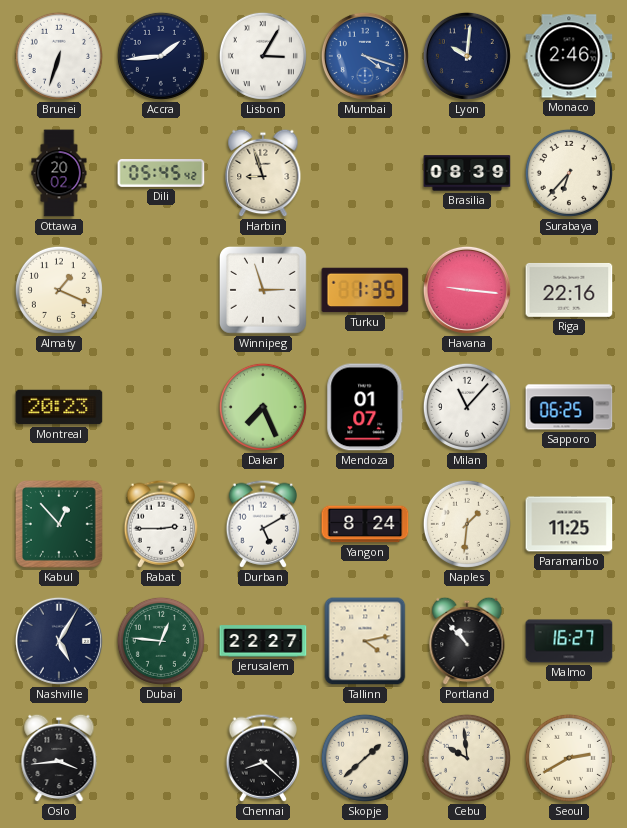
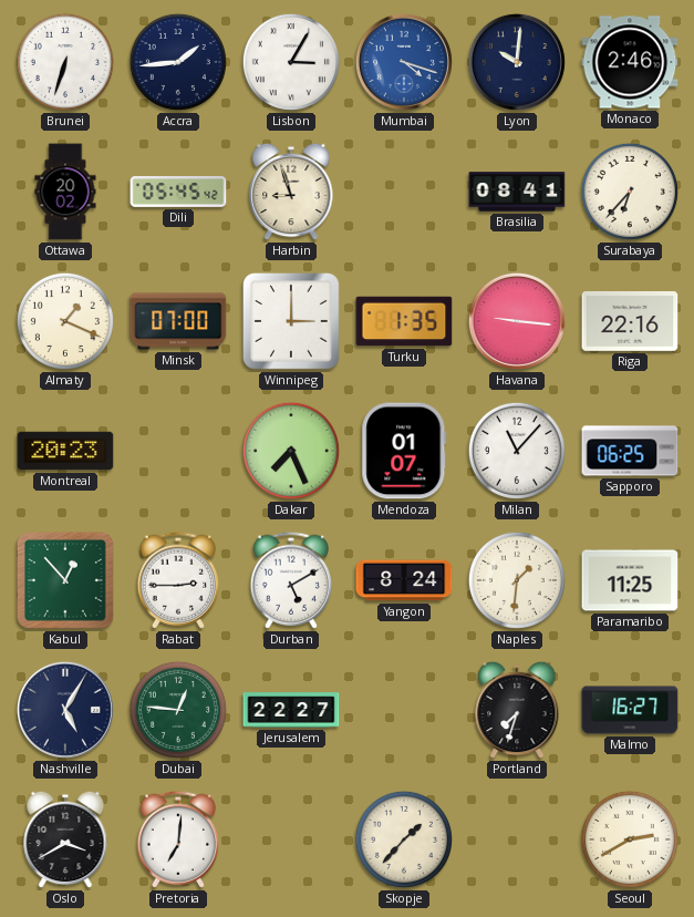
Brasilia: 08:39 -> 08:41
Minsk: none -> 07:00
Winnipeg: 2:57 -> 3:00
Tallinn: 4:13 -> none
Portland: 10:53 -> 7:33
Oslo: 3:44 -> 3:40
Pretoria: none -> 7:01
Chennai: 8:22 -> none
Skopje: 1:38 -> 1:37
Cebu: 9:59 -> none
